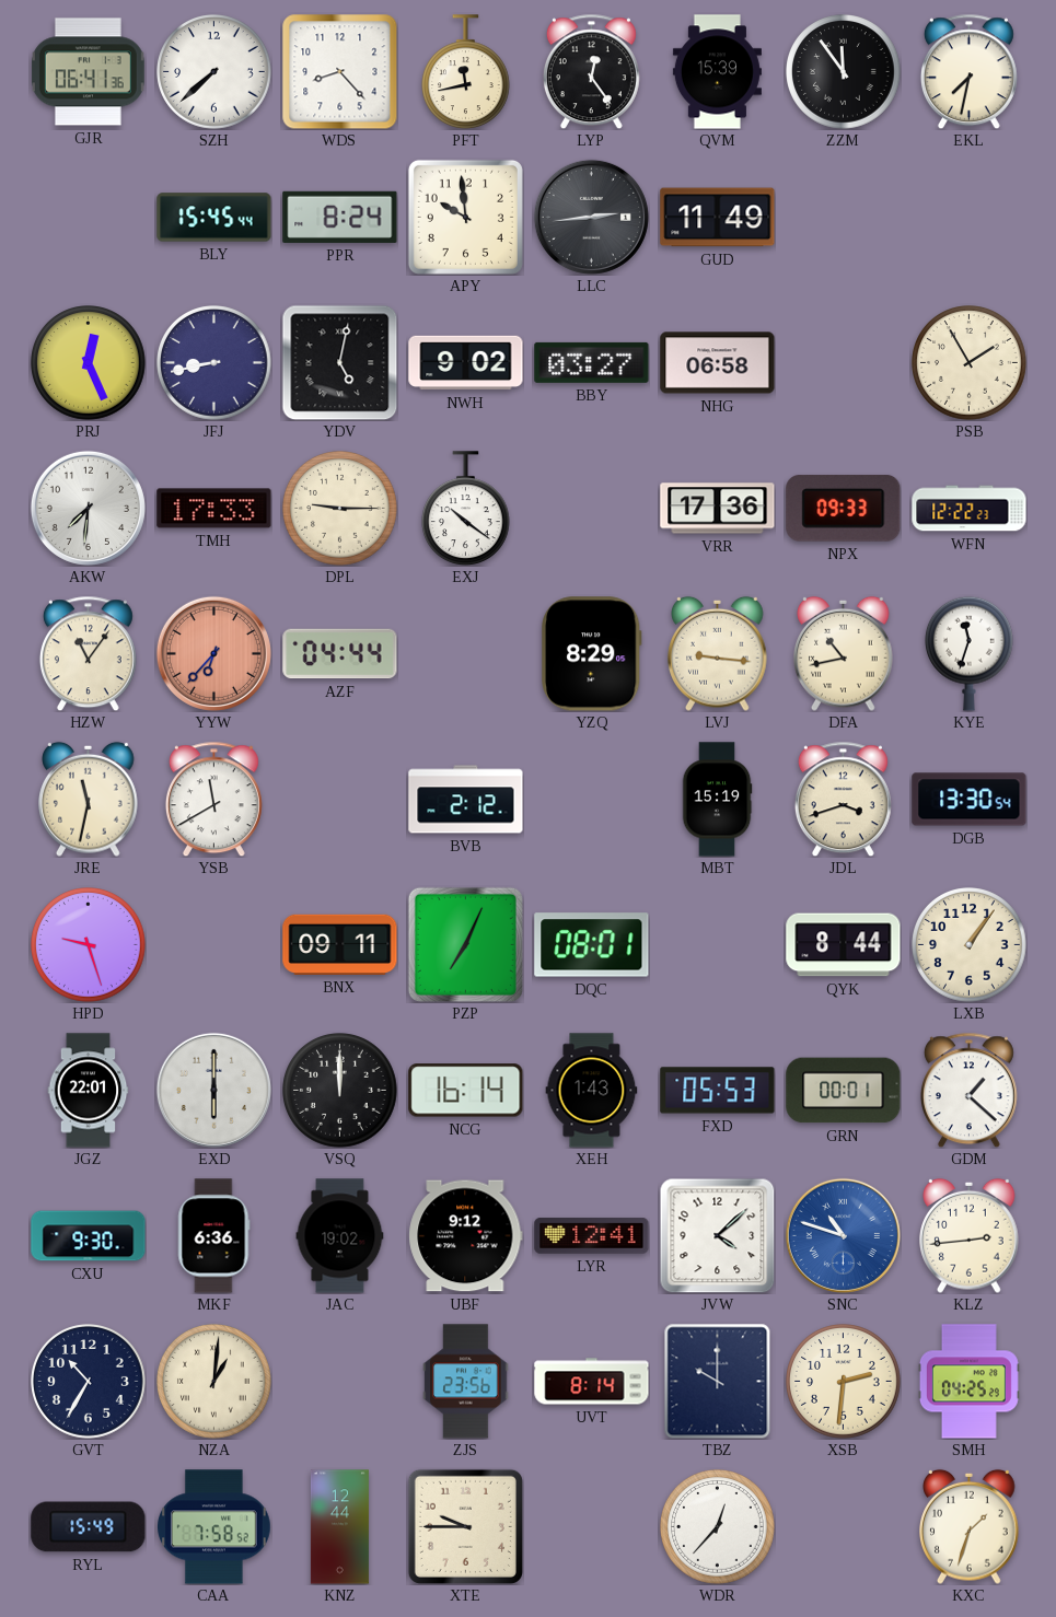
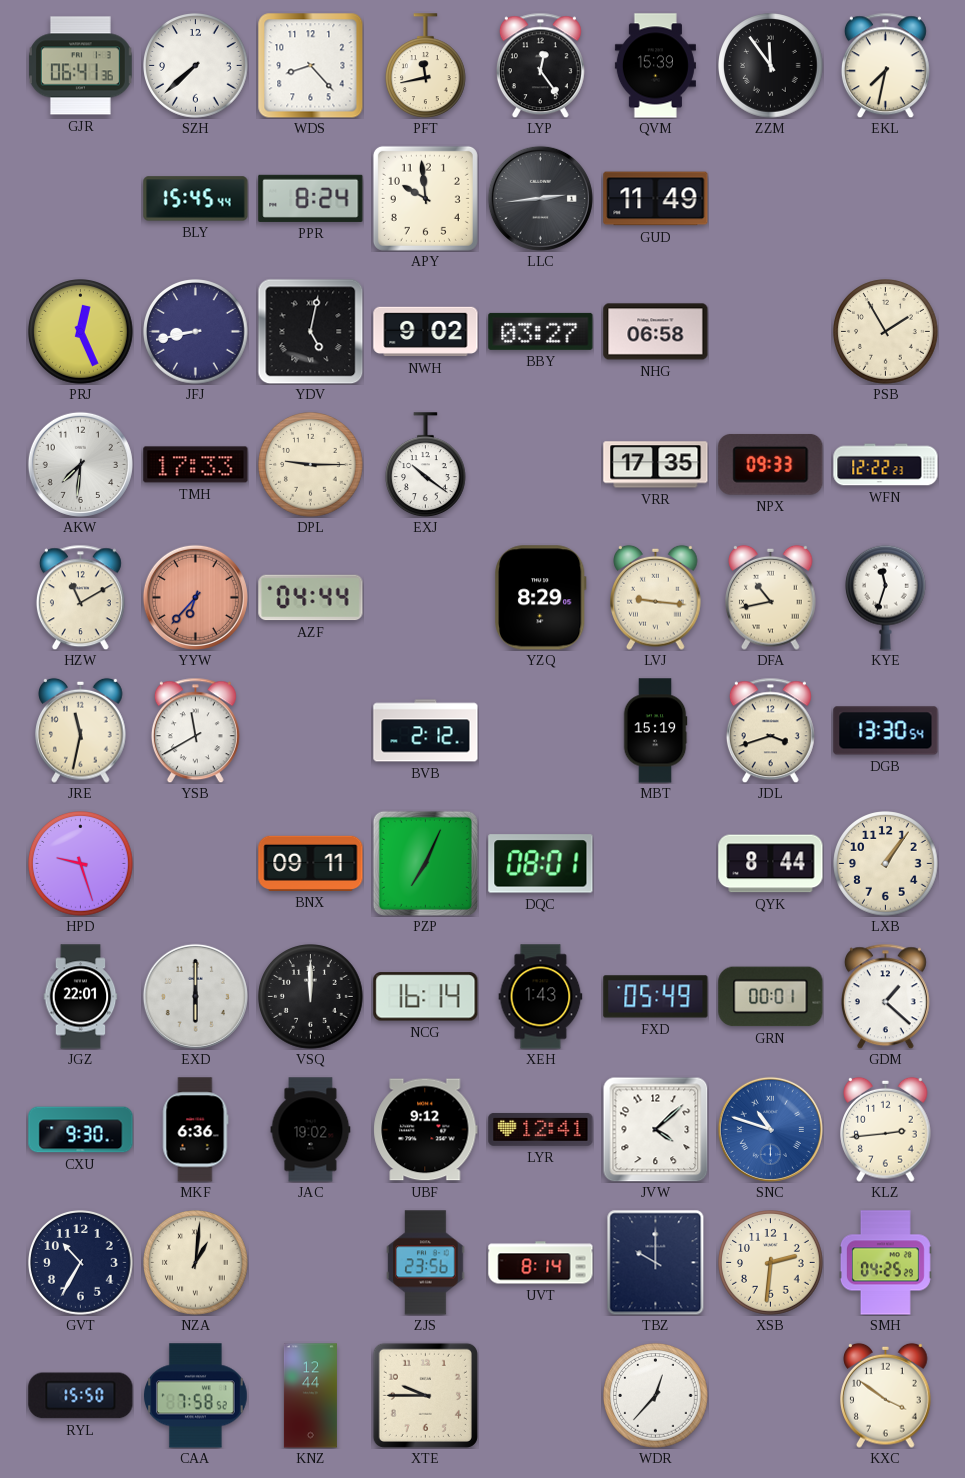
VRR: 17:36 -> 17:35
HZW: 11:06 -> 11:10
FXD: 05:53 -> 05:49
RYL: 15:49 -> 15:50
KXC: 1:33 -> 3:51
